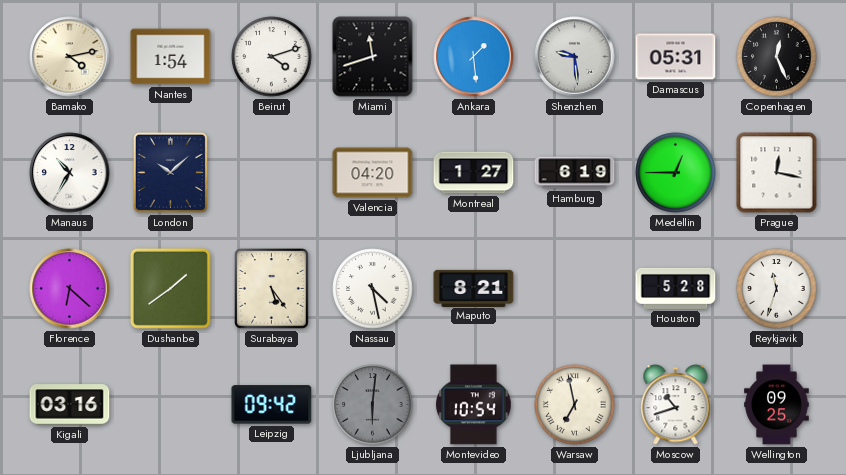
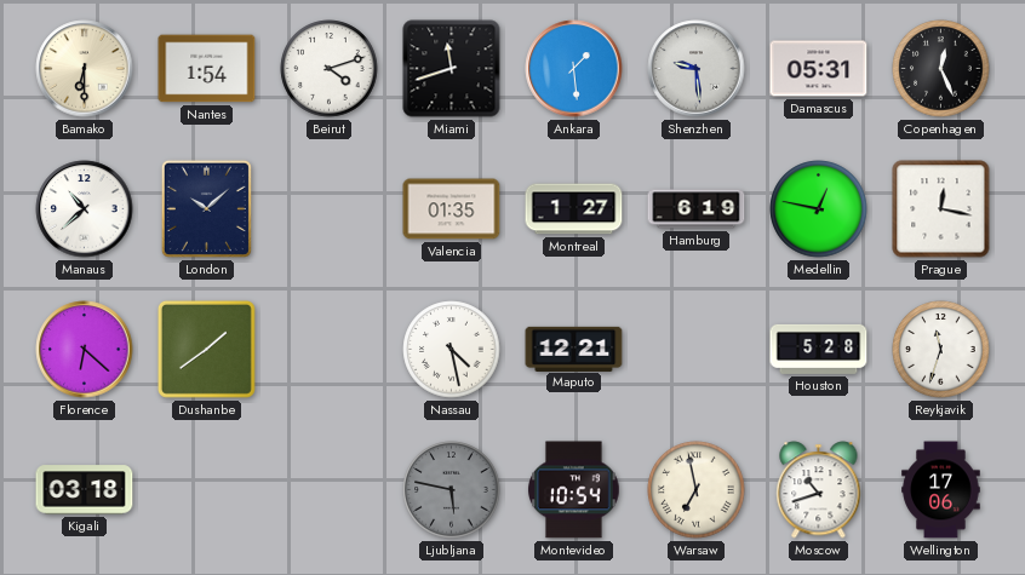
Bamako: 4:13 -> 6:30
Manaus: 10:35 -> 10:38
Valencia: 04:20 -> 01:35
Medellin: 12:45 -> 12:47
Surabaya: 5:24 -> none
Maputo: 8:21 -> 12:21
Kigali: 03:16 -> 03:18
Leipzig: 09:42 -> none
Ljubljana: 6:01 -> 5:47
Wellington: 09:25 -> 17:06
